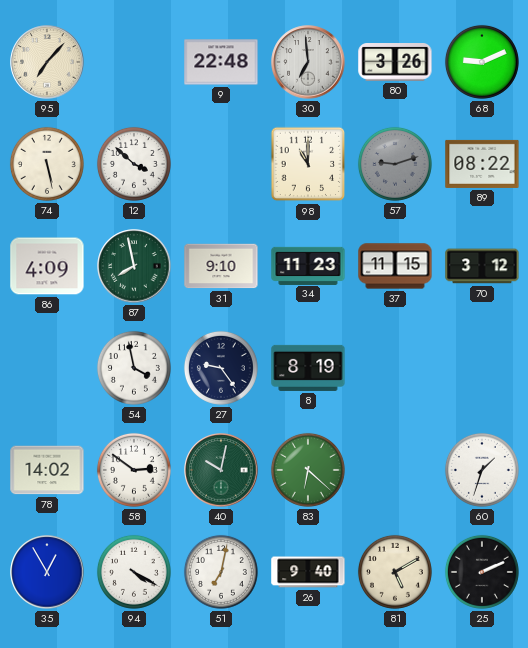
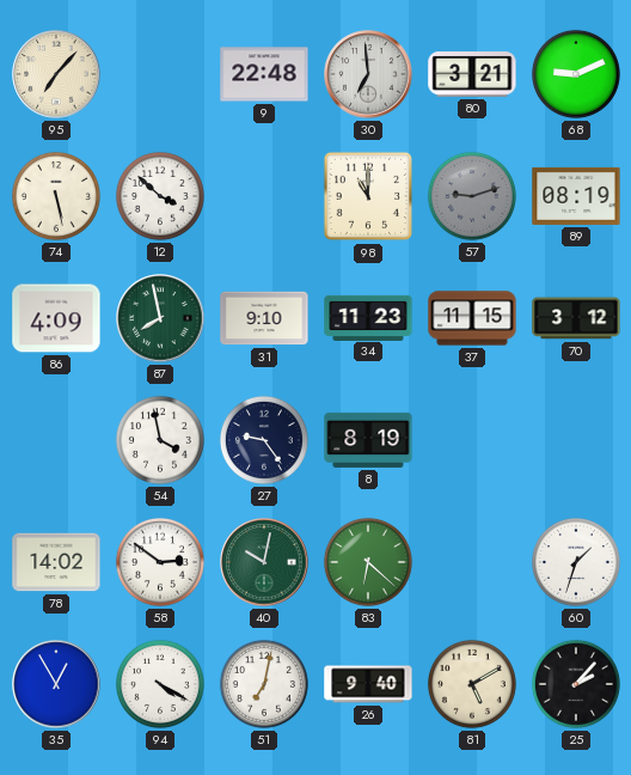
80: 3:26 -> 3:21
89: 08:22 -> 08:19
25: 2:11 -> 2:07
